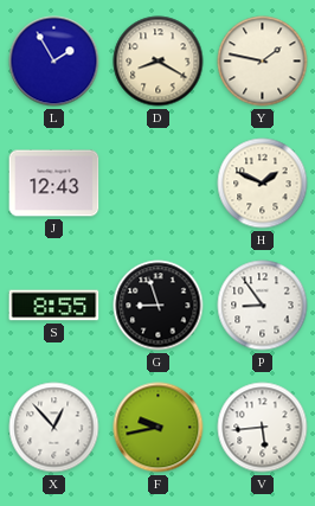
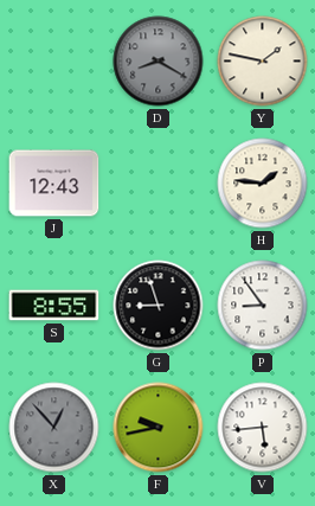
L: 1:55 -> none
D dial: cream -> grey
H: 1:49 -> 1:46
X dial: white -> grey
